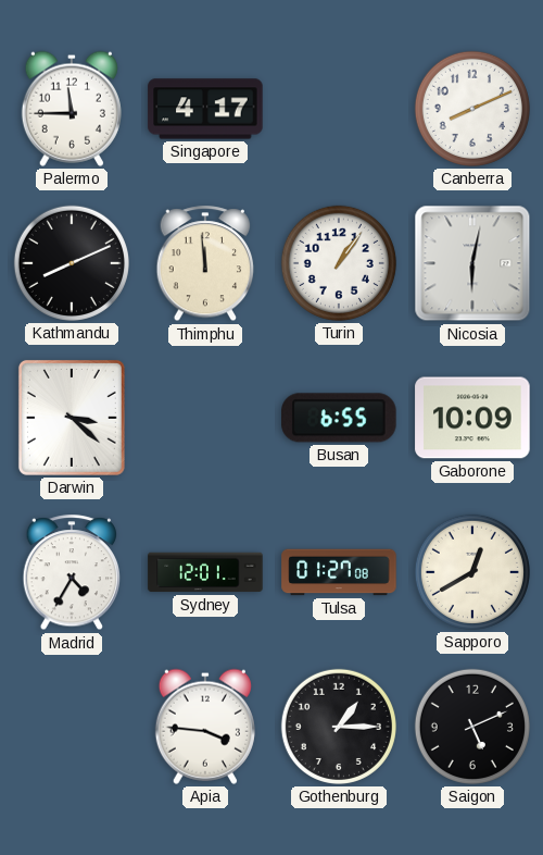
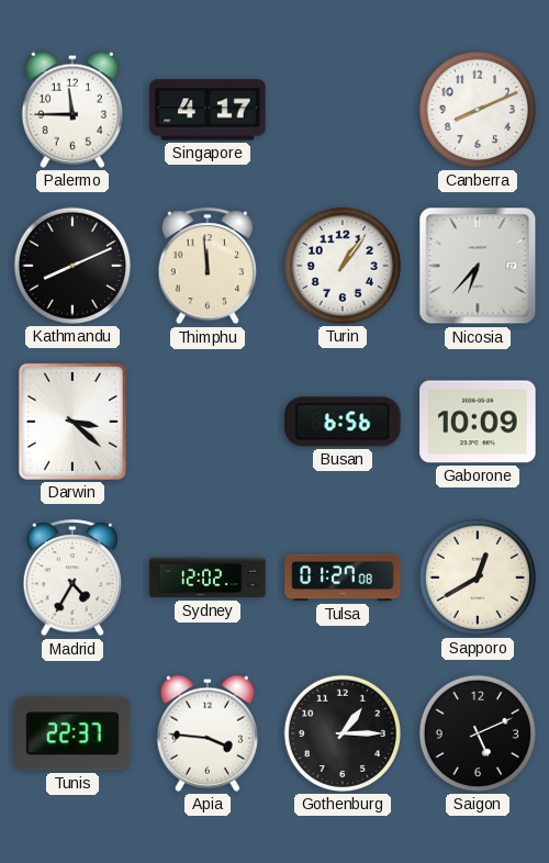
Nicosia: 6:02 -> 6:37
Busan: 6:55 -> 6:56
Sydney: 12:01 -> 12:02
Tunis: none -> 22:37
